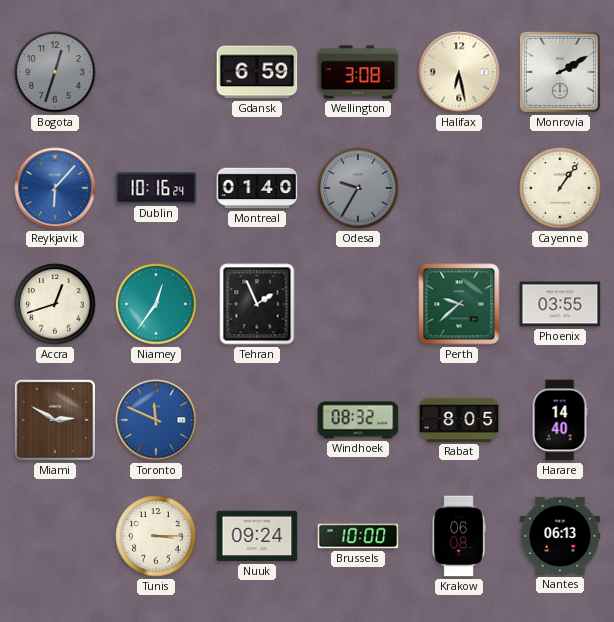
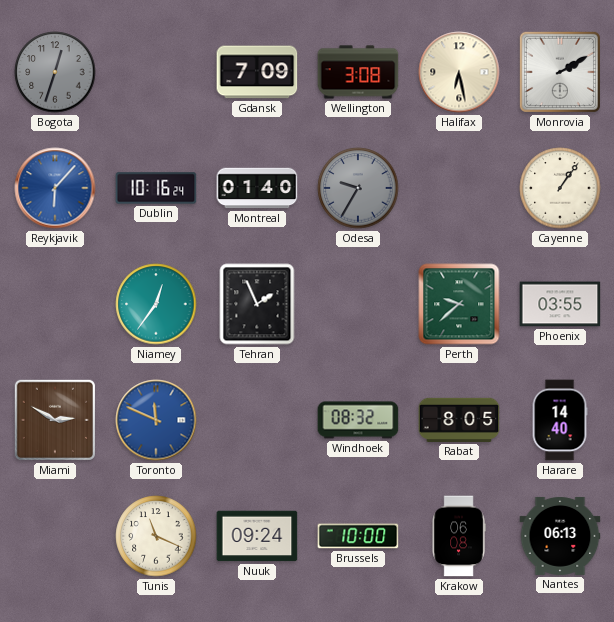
Gdansk: 6:59 -> 7:09
Accra: 12:42 -> none
Tunis: 3:15 -> 11:19
